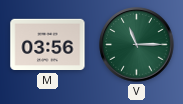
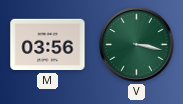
V: 11:15 -> 3:17
